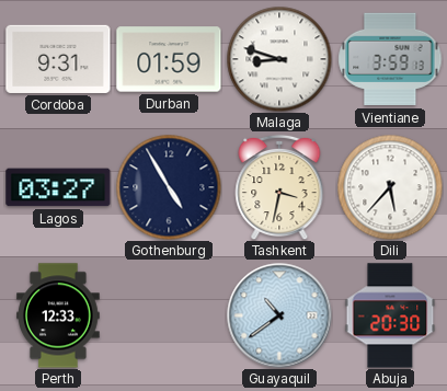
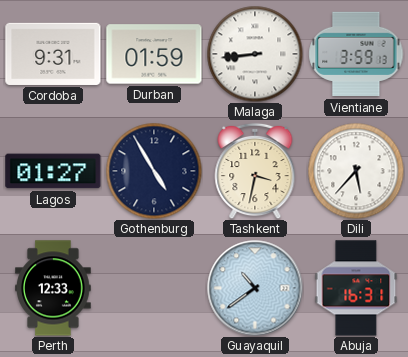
Malaga: 8:48 -> 8:44
Lagos: 03:27 -> 01:27
Abuja: 20:30 -> 16:31
